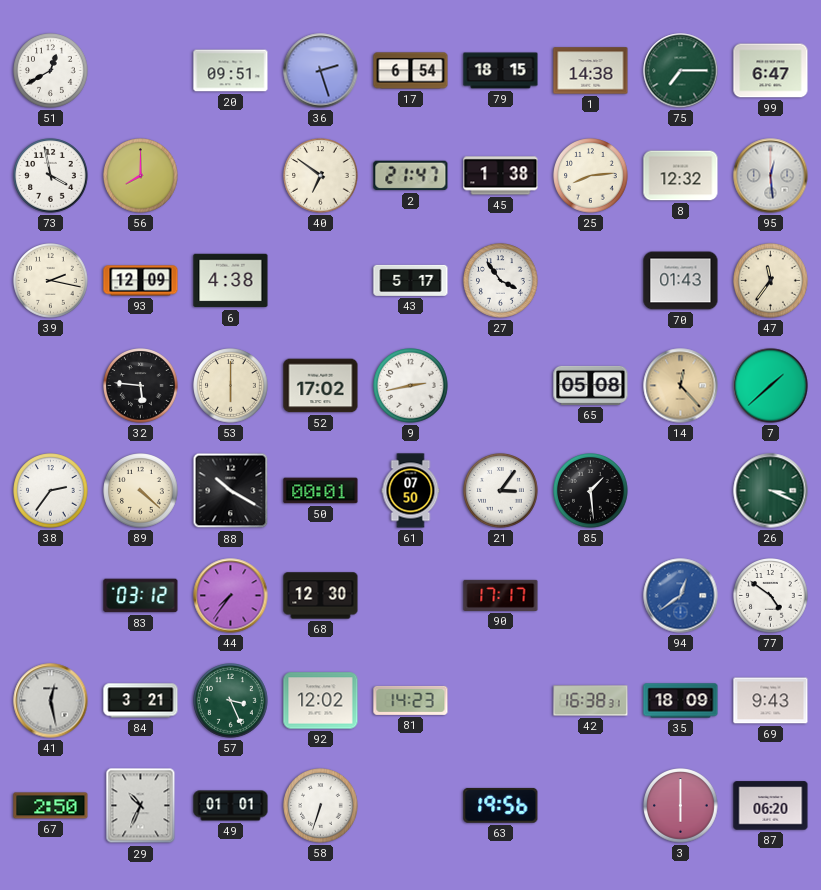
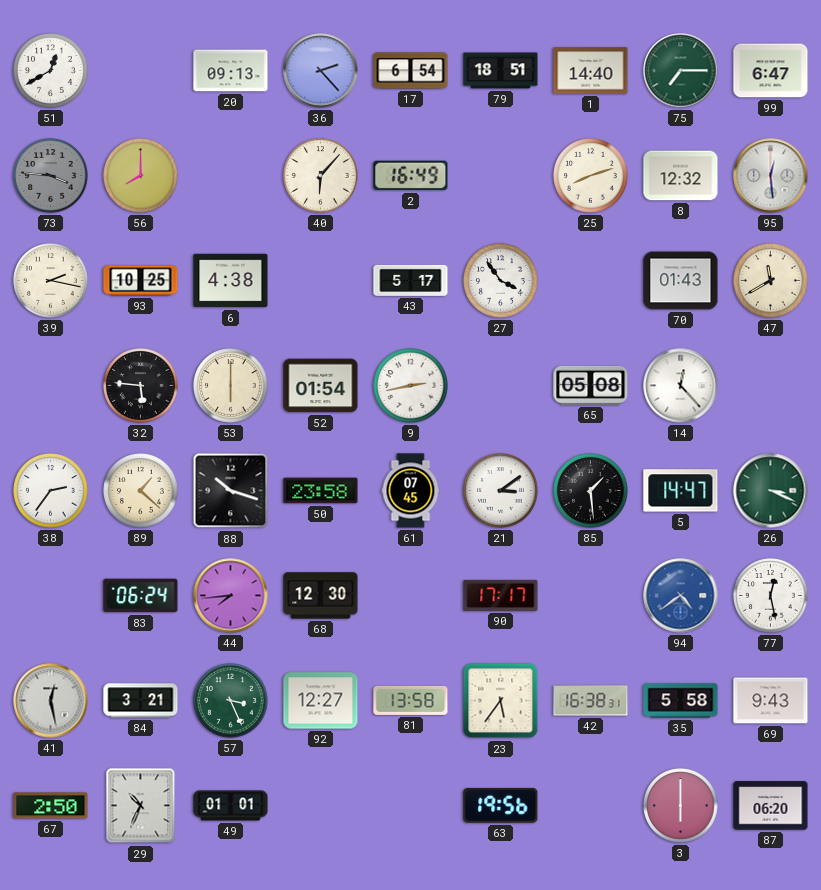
20: 09:51 -> 09:13
36: 2:27 -> 2:23
79: 18:15 -> 18:51
1: 14:38 -> 14:40
73: 3:58 -> 3:46
73 dial: white -> grey
40: 6:51 -> 6:07
2: 21:47 -> 16:49
45: 1:38 -> none
25: 8:14 -> 8:12
93: 12:09 -> 10:25
47: 11:36 -> 11:40
52: 17:02 -> 01:54
14 dial: champagne -> white
7: 1:38 -> none
89: 4:22 -> 1:22
88: 10:20 -> 10:18
50: 00:01 -> 23:58
61: 07:50 -> 07:45
21: 3:06 -> 3:09
5: none -> 14:47
83: 03:12 -> 06:24
44: 7:36 -> 7:44
94: 12:39 -> 4:39
77: 4:51 -> 12:28
92: 12:02 -> 12:27
81: 14:23 -> 13:58
23: none -> 5:36
35: 18:09 -> 5:58
58: 6:33 -> none
